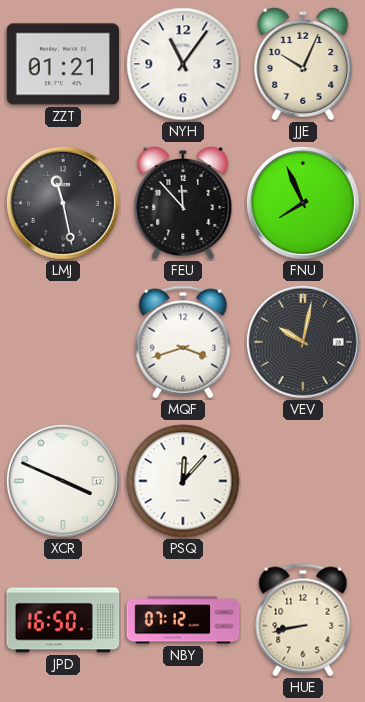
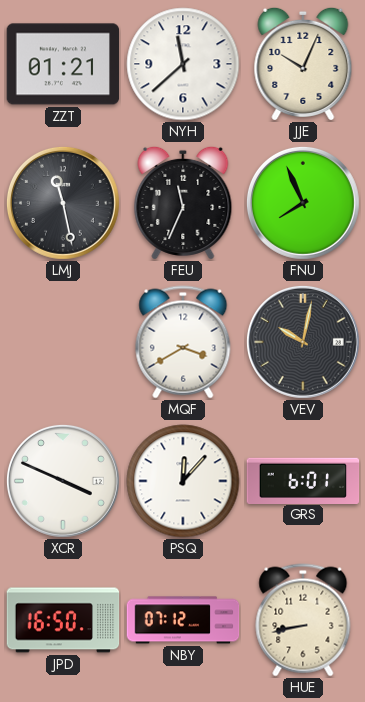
NYH: 11:06 -> 11:38
FEU: 11:53 -> 11:34
MQF: 3:42 -> 3:40
GRS: none -> 6:01
